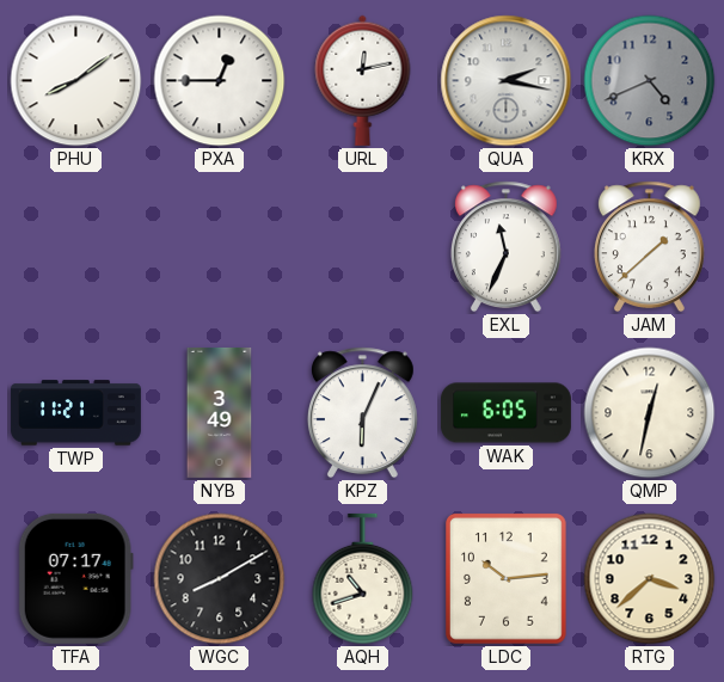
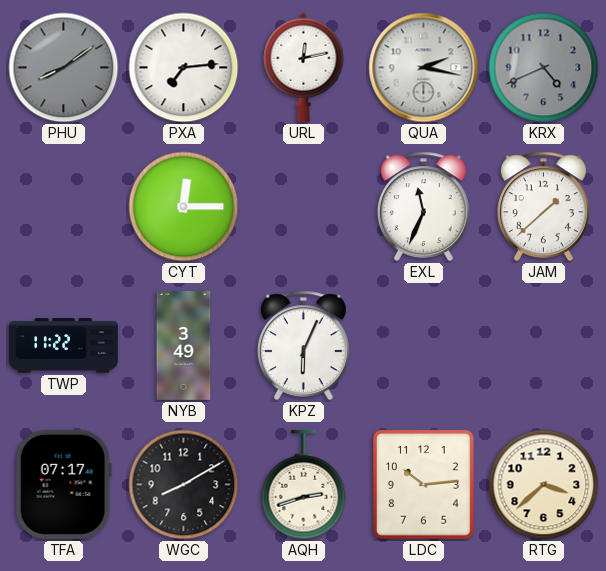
PHU dial: white -> grey
PXA: 12:45 -> 7:14
CYT: none -> 12:15
TWP: 11:21 -> 11:22
WAK: 6:05 -> none
QMP: 12:32 -> none
AQH: 10:42 -> 2:42
